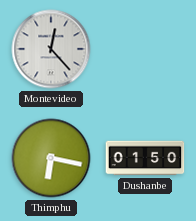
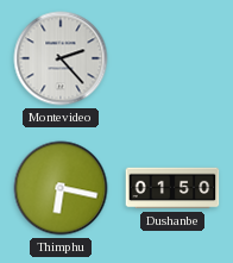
Montevideo: 12:23 -> 2:23
